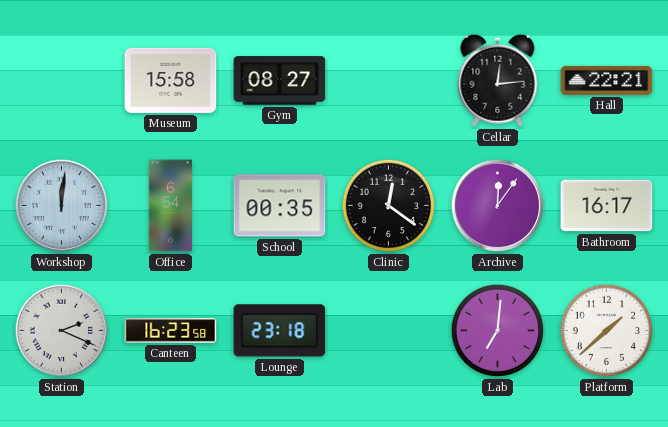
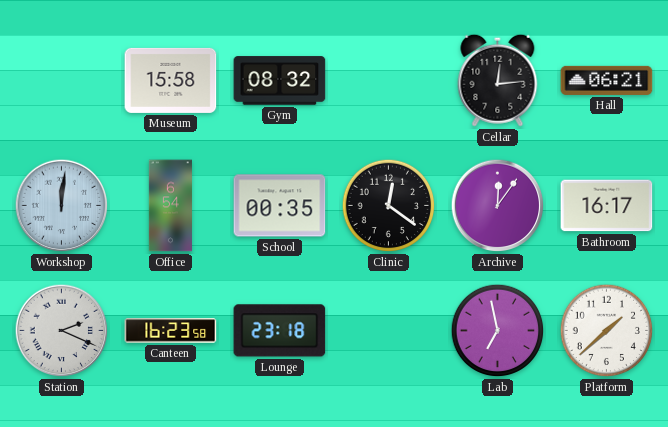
Gym: 08:27 -> 08:32
Hall: 22:21 -> 06:21
Lab: 7:01 -> 6:58
